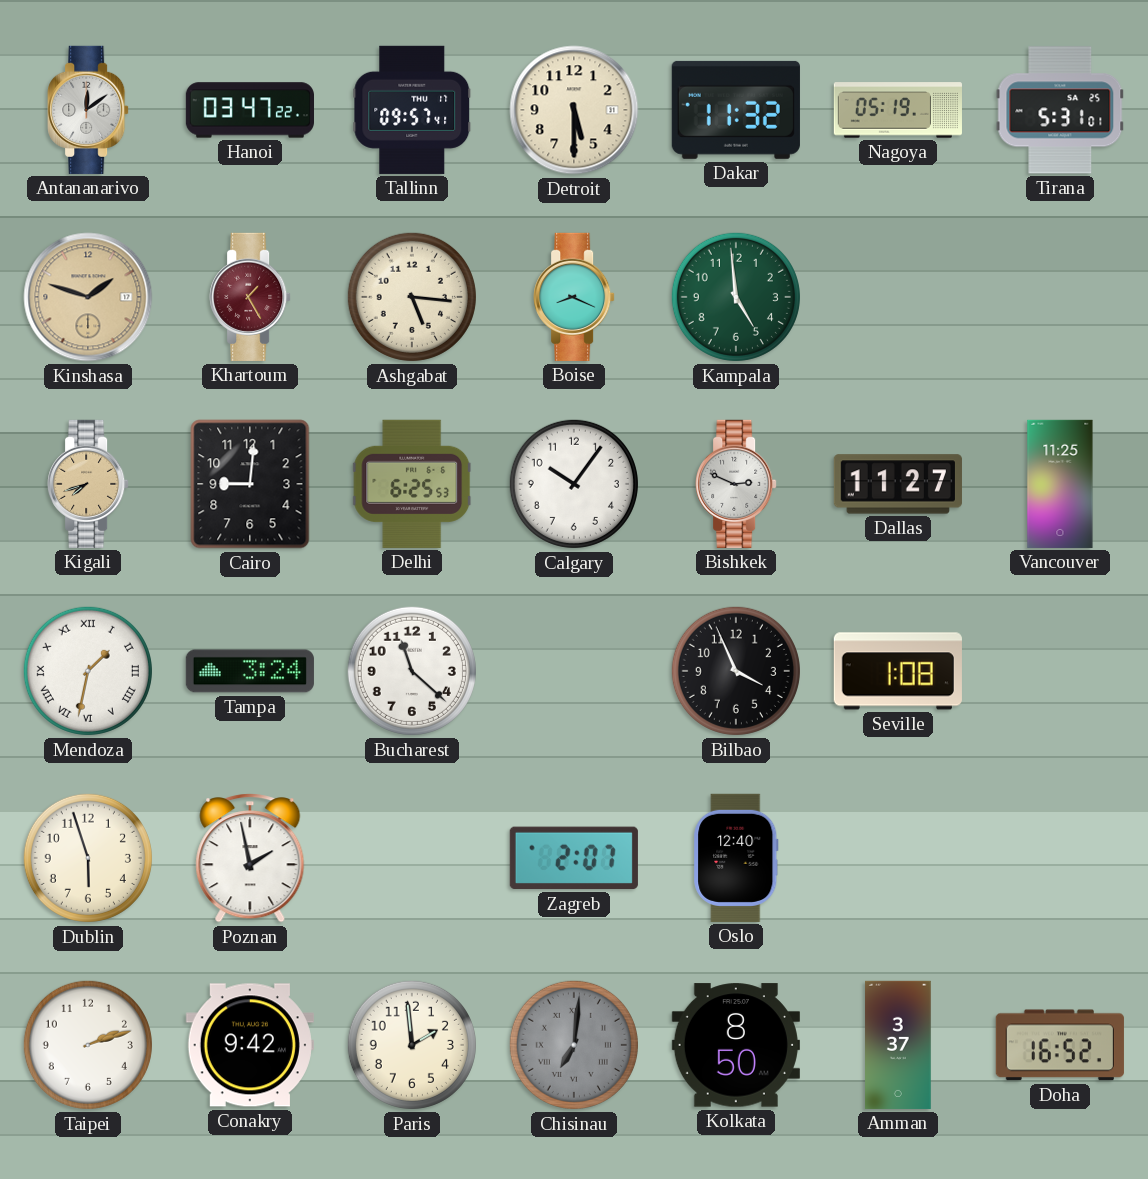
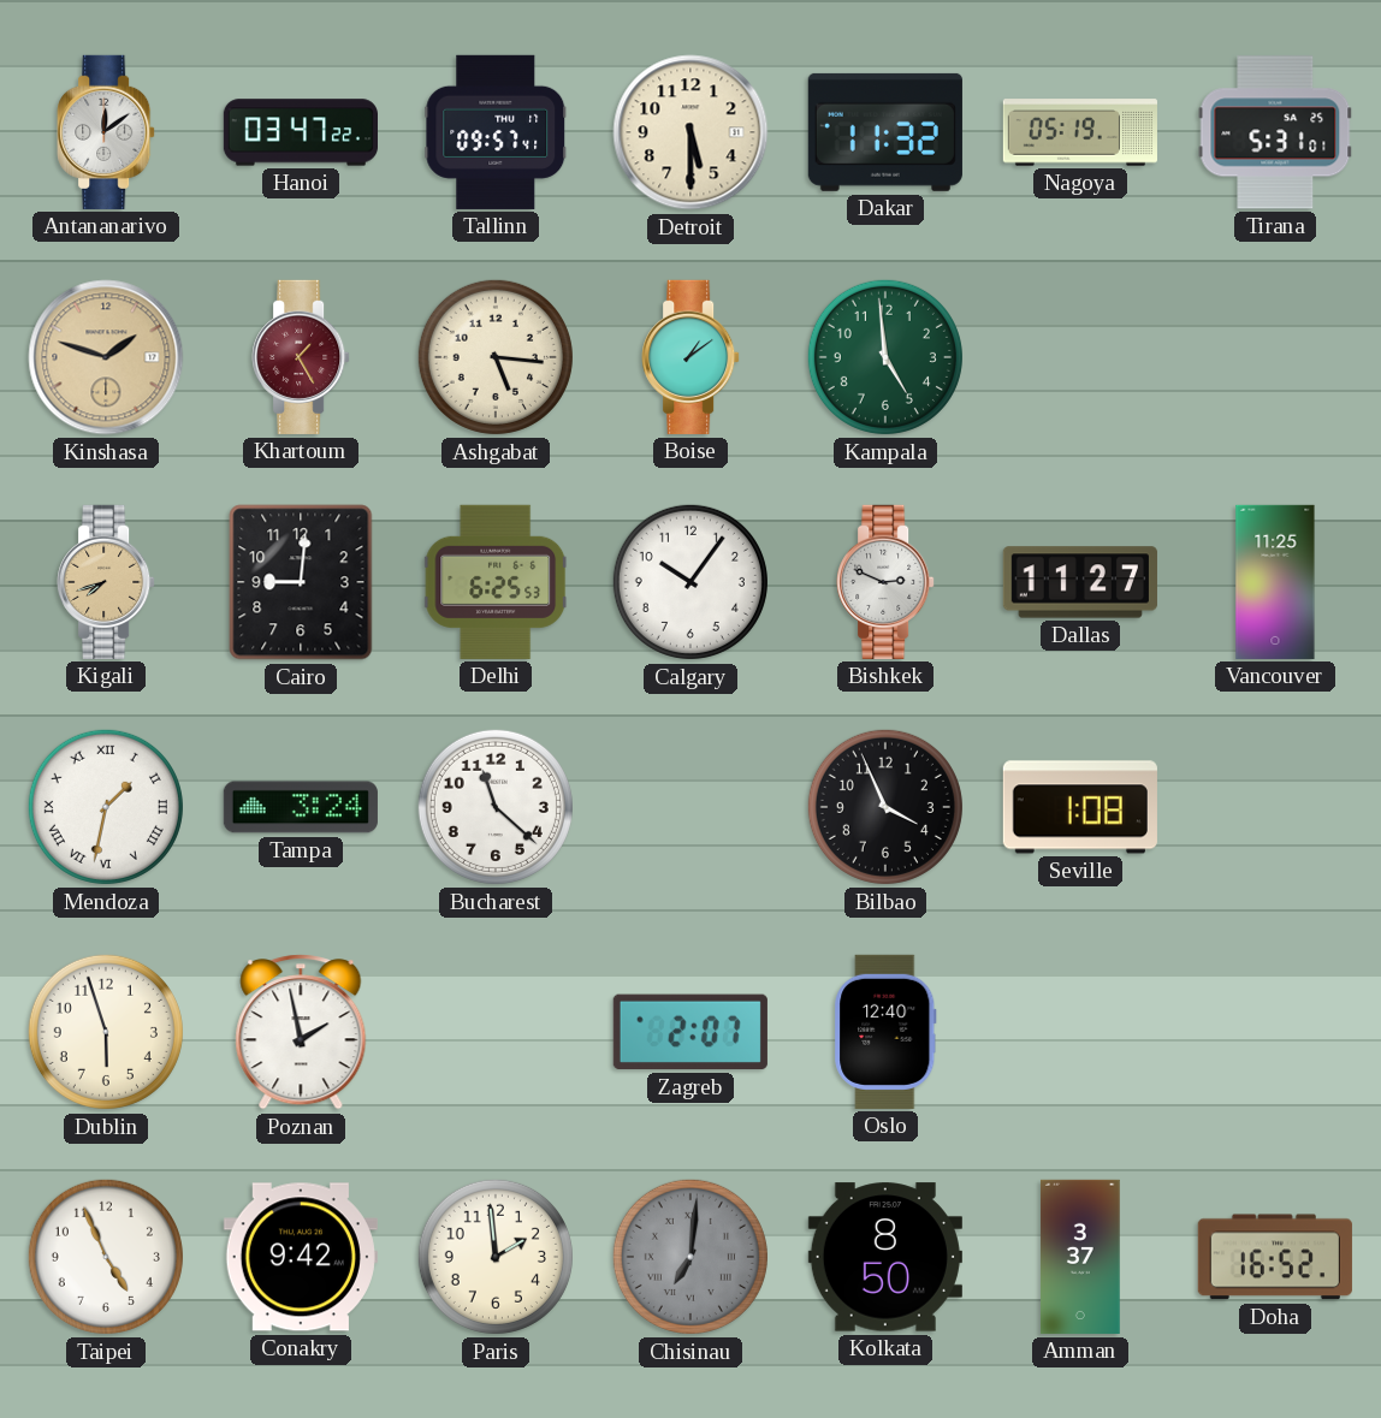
Boise: 8:19 -> 1:09
Taipei: 2:12 -> 4:56
